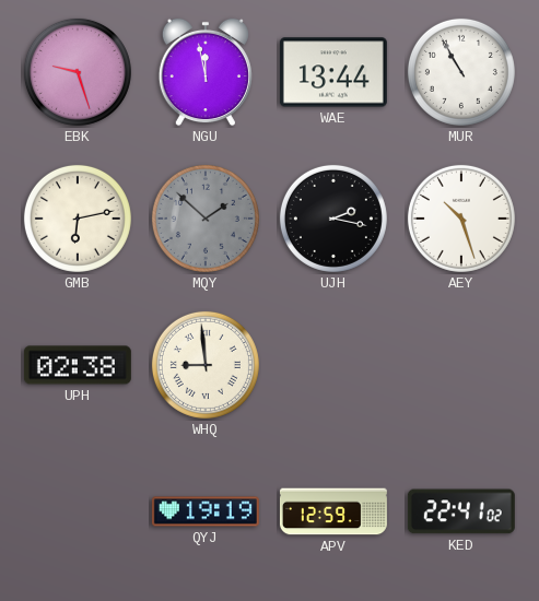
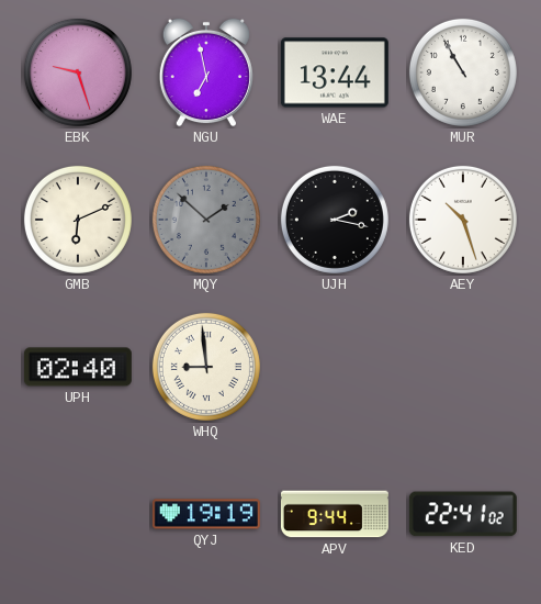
NGU: 11:58 -> 6:58
GMB: 6:13 -> 6:11
UPH: 02:38 -> 02:40
APV: 12:59 -> 9:44
